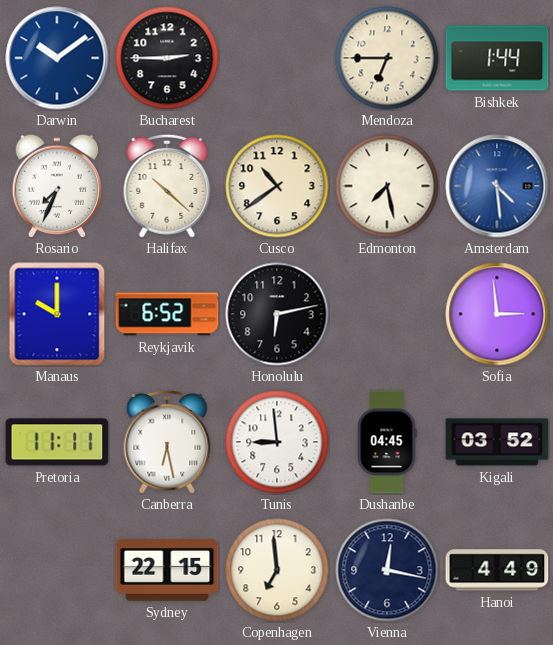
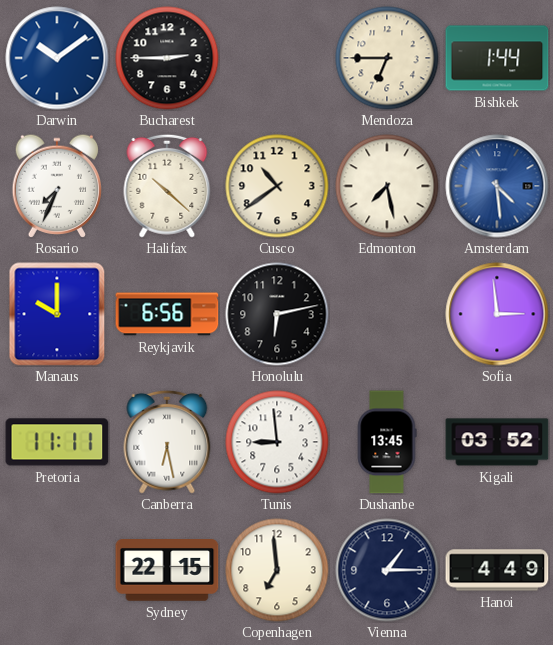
Reykjavik: 6:52 -> 6:56
Dushanbe: 04:45 -> 13:45
Vienna: 12:17 -> 1:15
